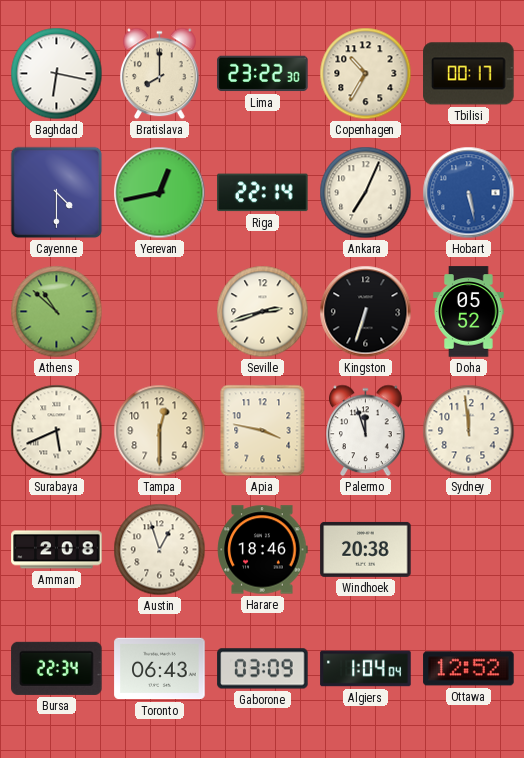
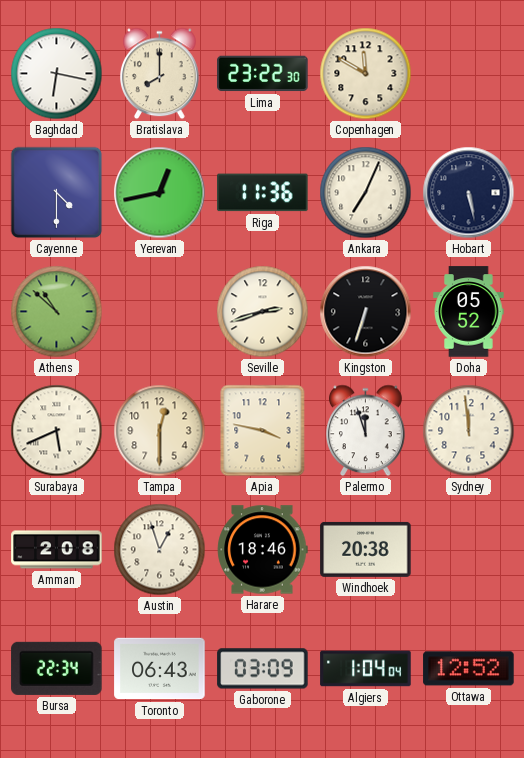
Copenhagen: 10:35 -> 11:50
Tbilisi: 00:17 -> none
Riga: 22:14 -> 11:36
Hobart dial: blue -> navy
